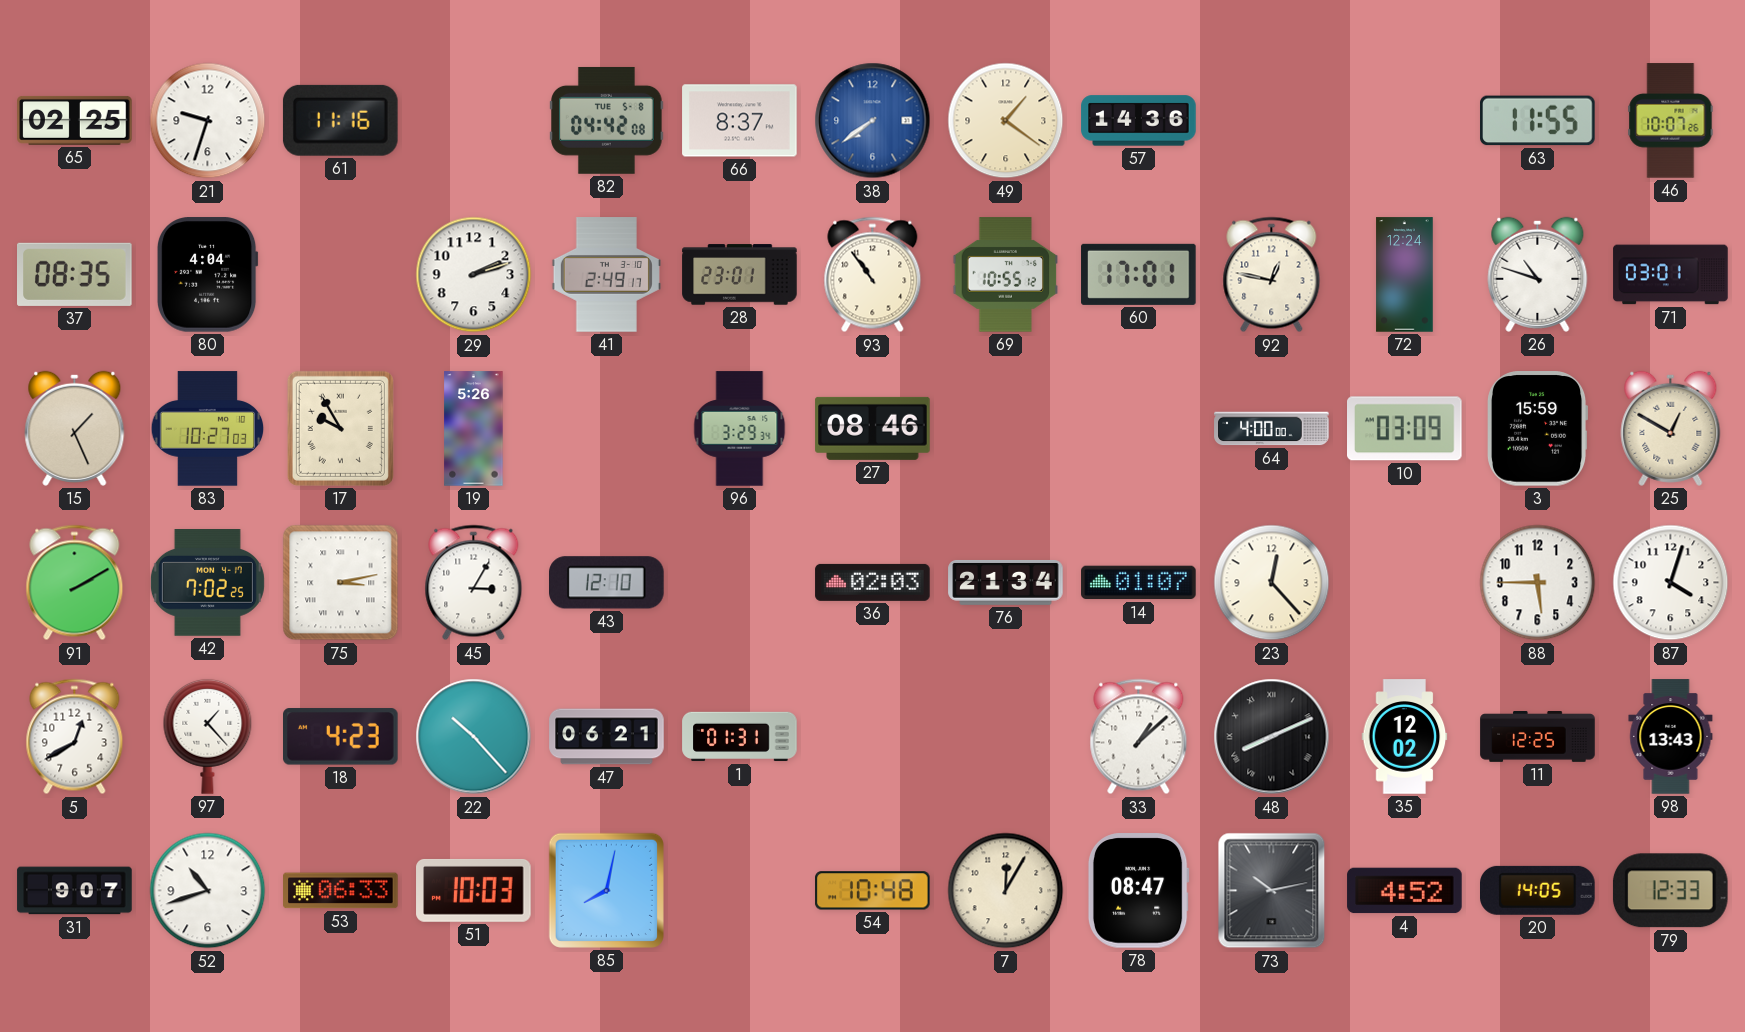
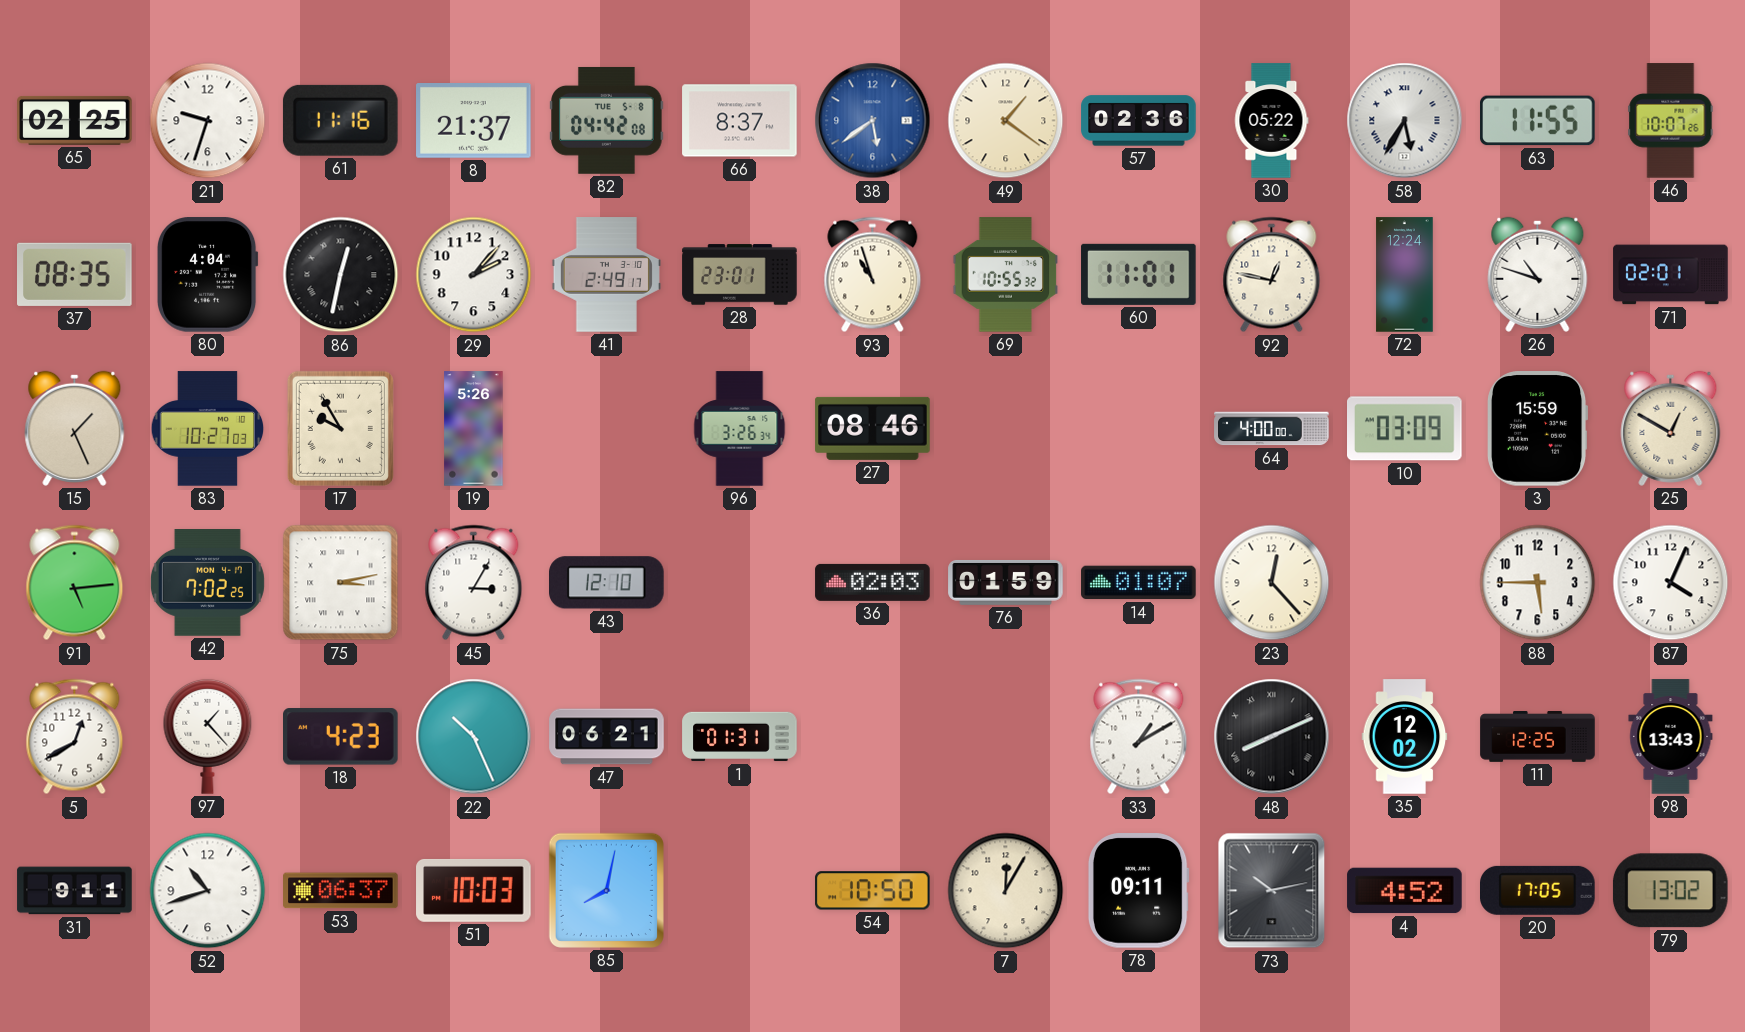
8: none -> 21:37
38: 7:39 -> 5:39
57: 14:36 -> 02:36
30: none -> 05:22
58: none -> 5:35
86: none -> 12:32
29: 2:12 -> 2:07
93: 10:54 -> 10:57
69: 10:55:12 -> 10:55:32
60: 17:01 -> 11:01
71: 03:01 -> 02:01
96: 3:29 -> 3:26
91: 2:10 -> 5:14
76: 21:34 -> 01:59
87: 4:03 -> 4:04
22: 10:23 -> 10:26
33: 1:08 -> 1:10
31: 9:07 -> 9:11
53: 06:33 -> 06:37
54: 10:48 -> 10:50
78: 08:47 -> 09:11
20: 14:05 -> 17:05
79: 12:33 -> 13:02
